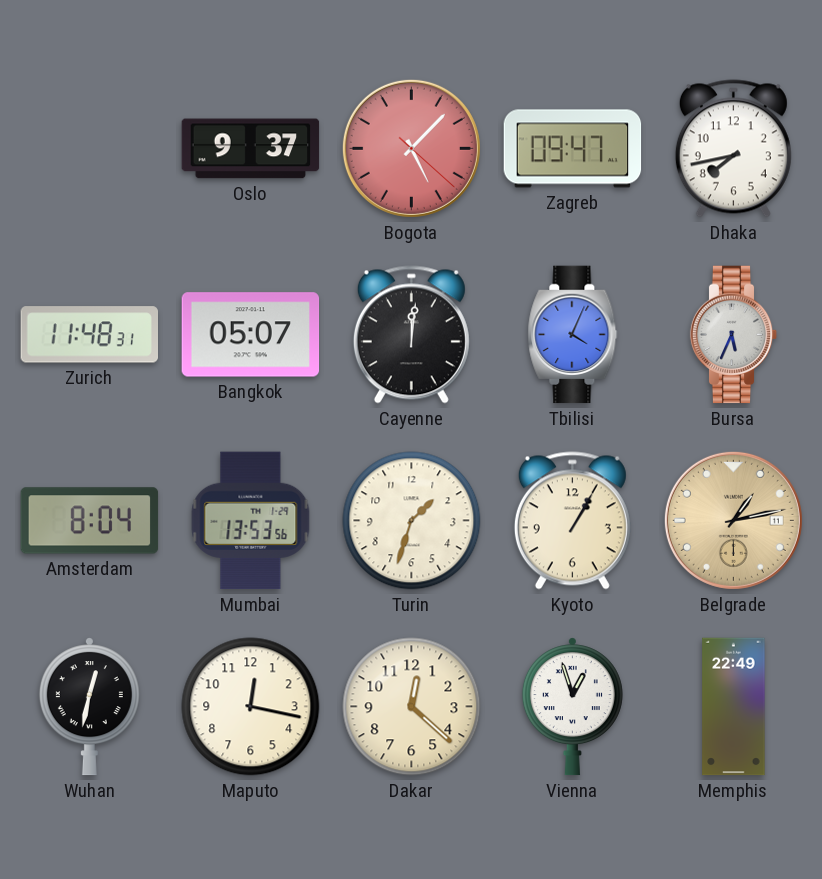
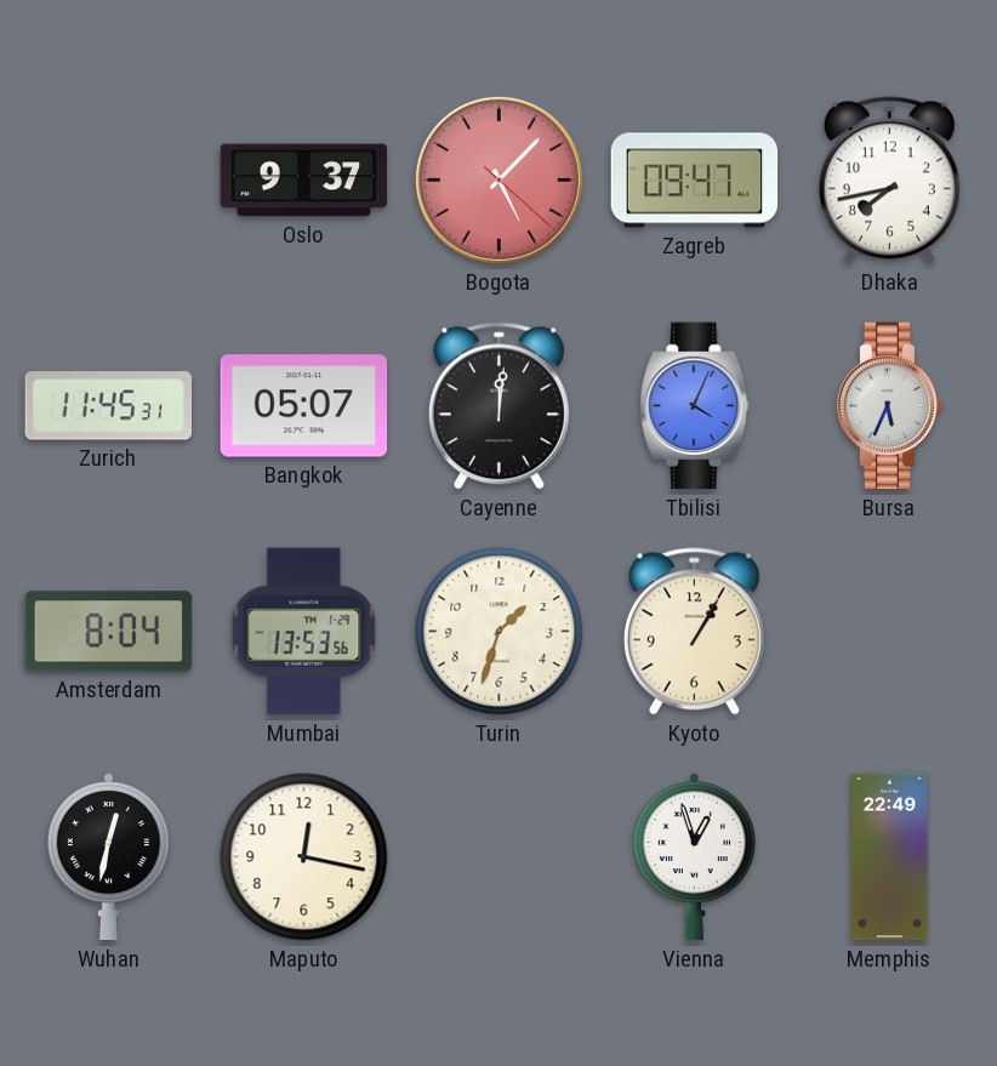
Zurich: 11:48 -> 11:45
Belgrade: 1:13 -> none
Dakar: 12:22 -> none
